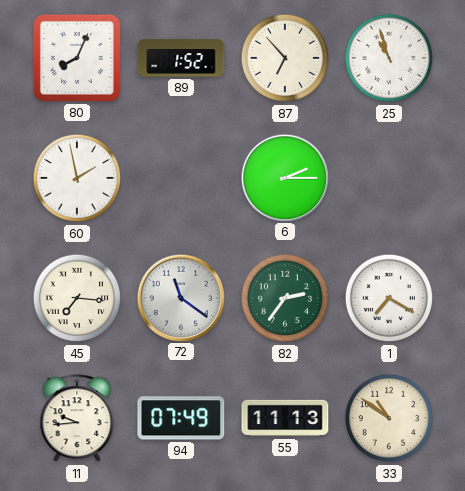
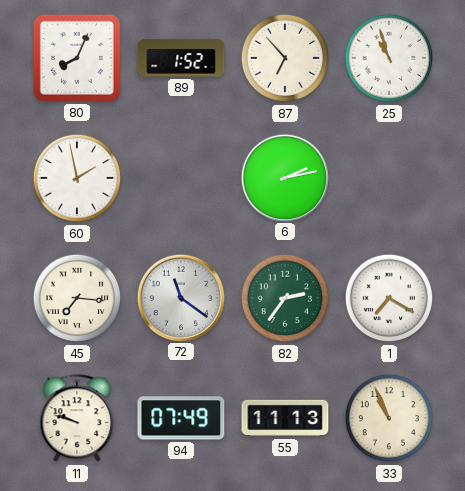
6: 2:15 -> 2:13
11: 9:44 -> 9:48
33: 10:51 -> 10:56
